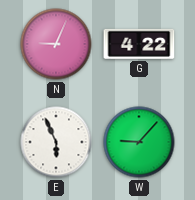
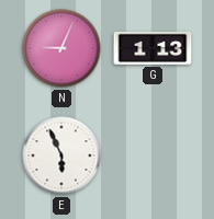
G: 4:22 -> 1:13
W: 9:07 -> none
